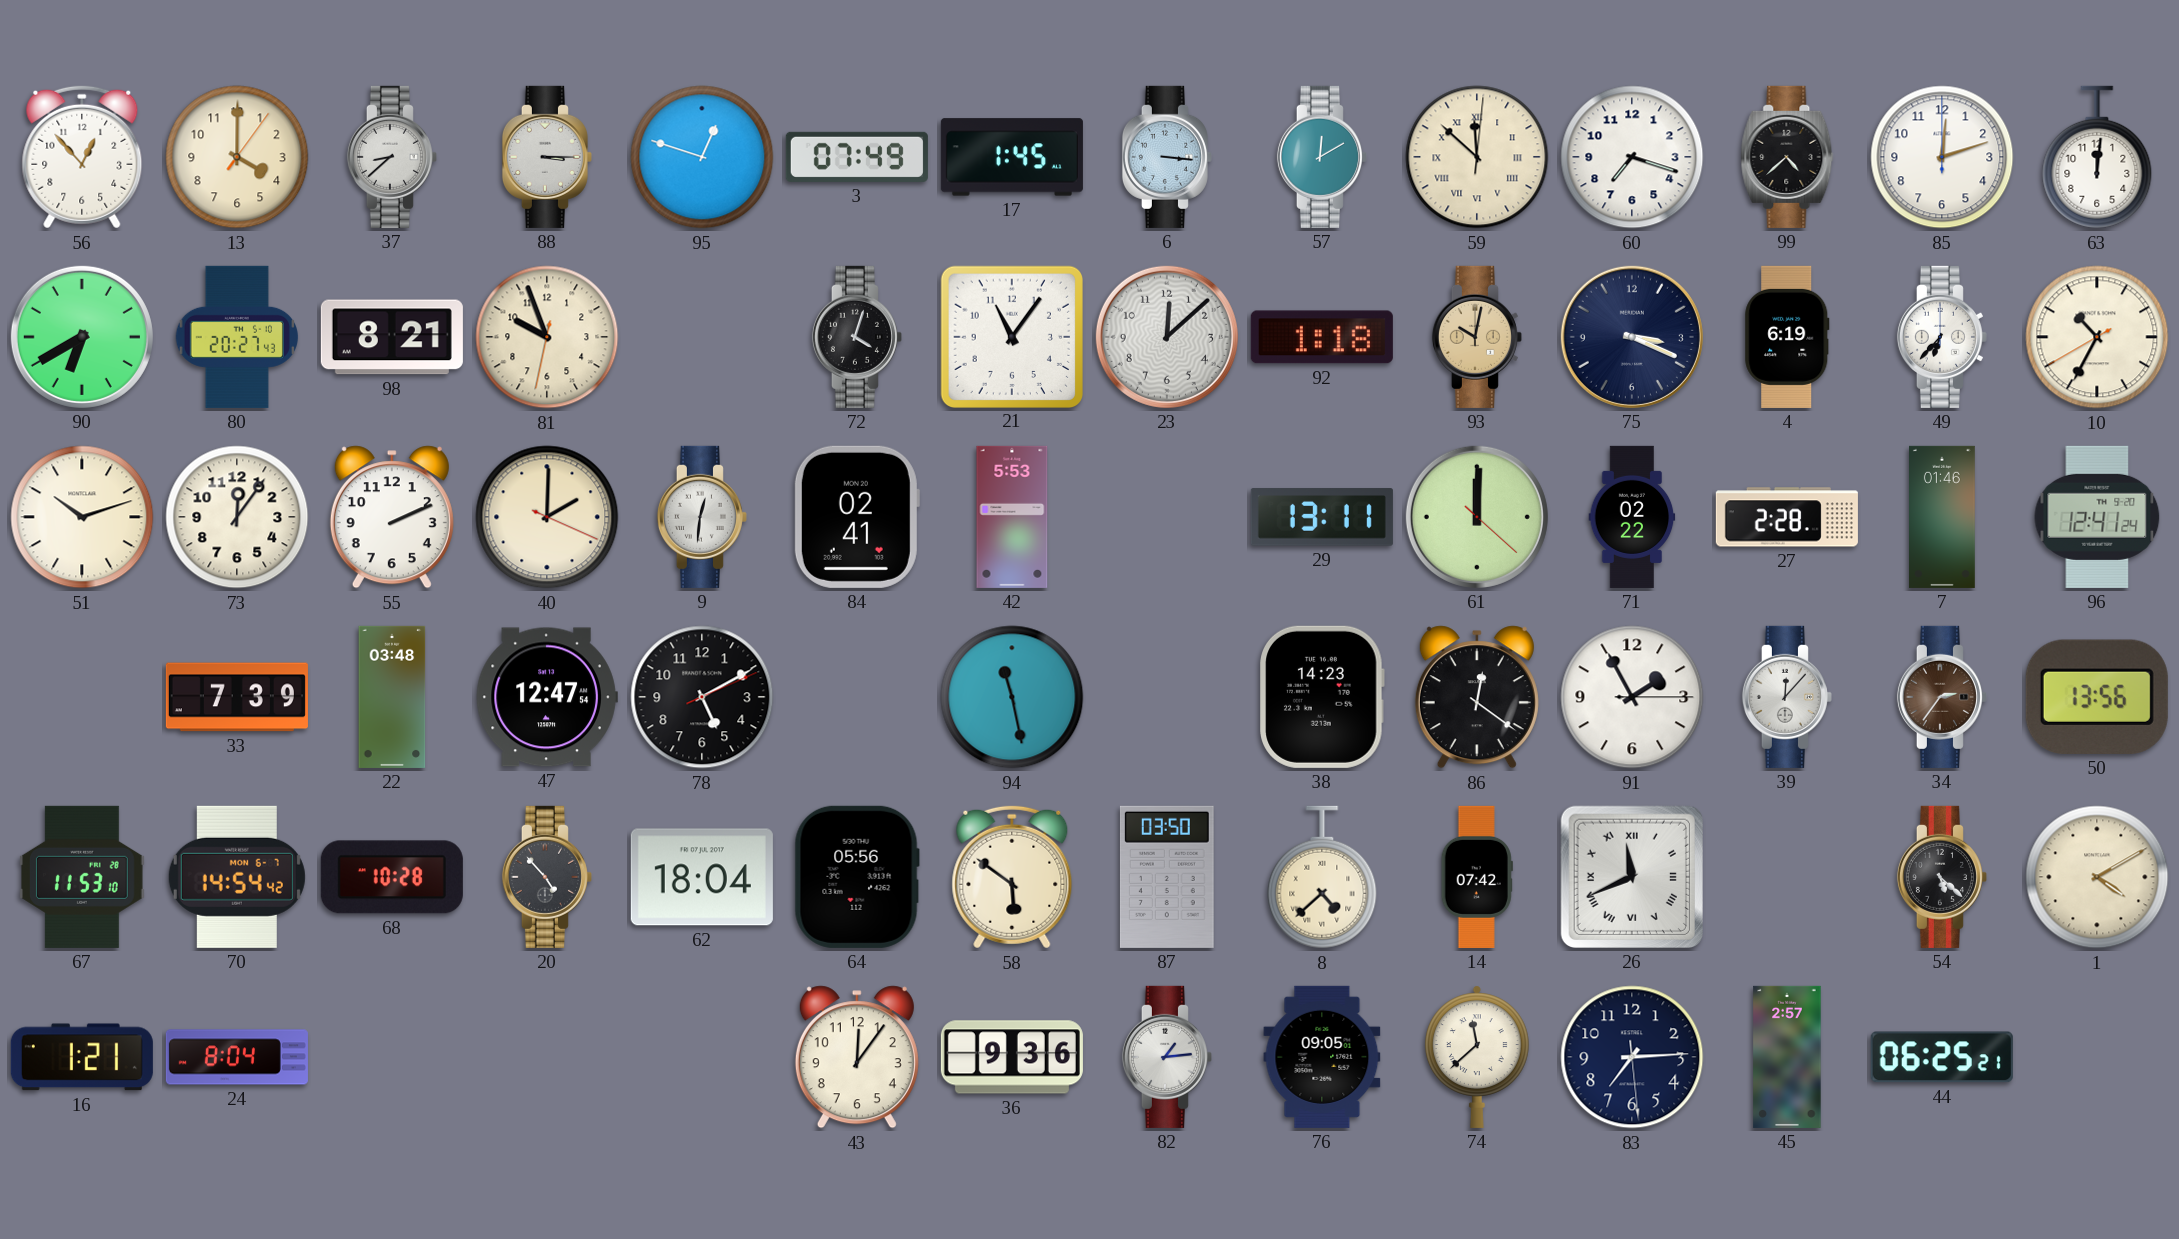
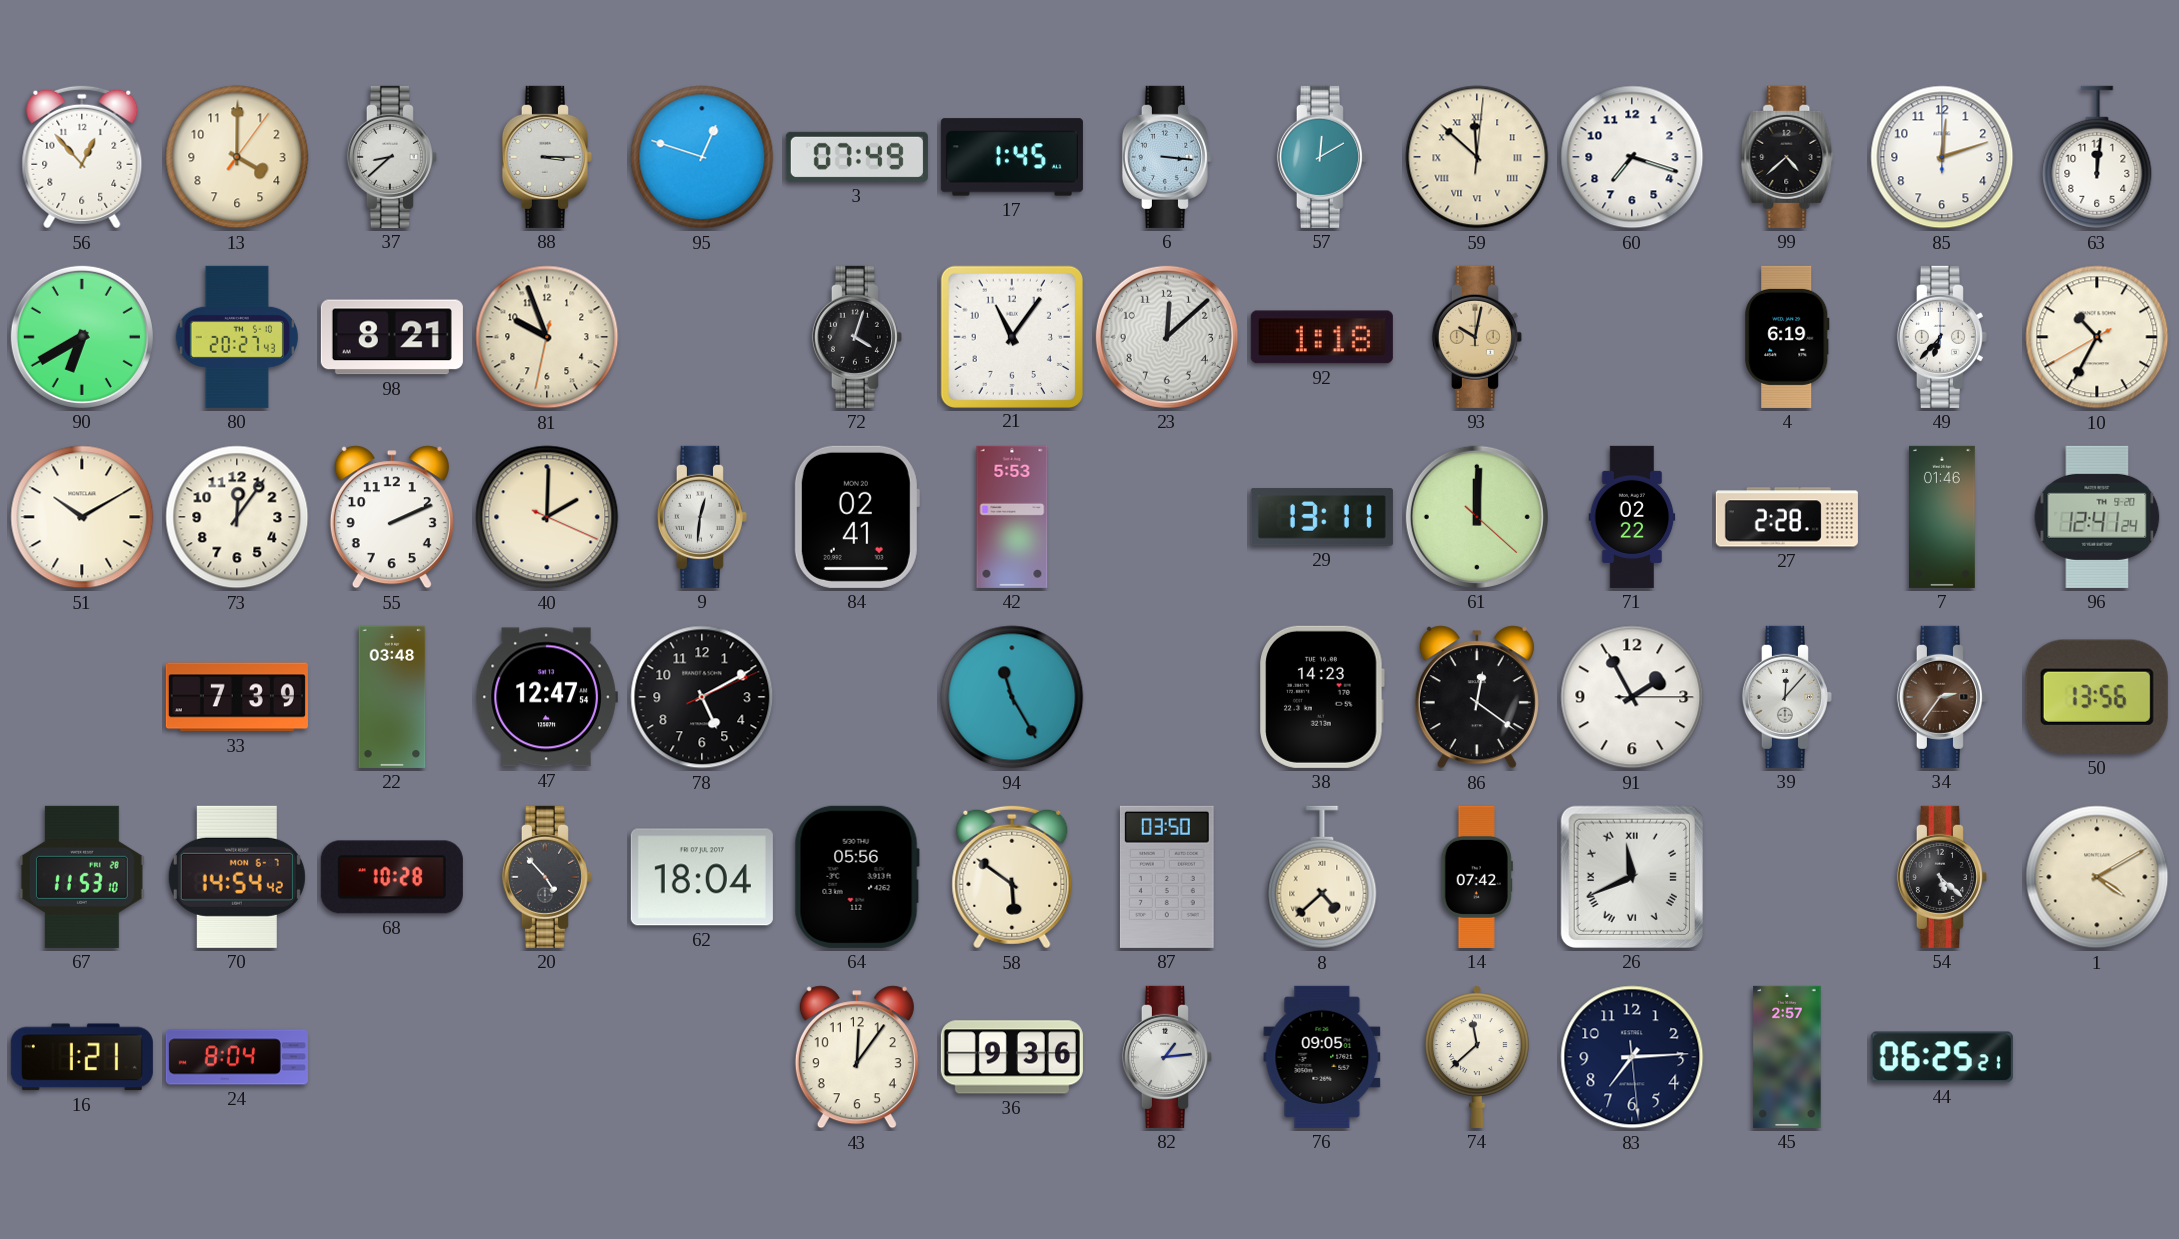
75: 3:19 -> none
51: 10:12 -> 10:10
94: 11:28 -> 11:25
